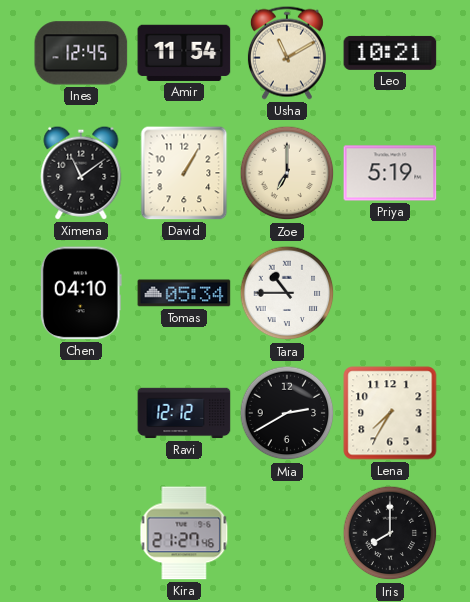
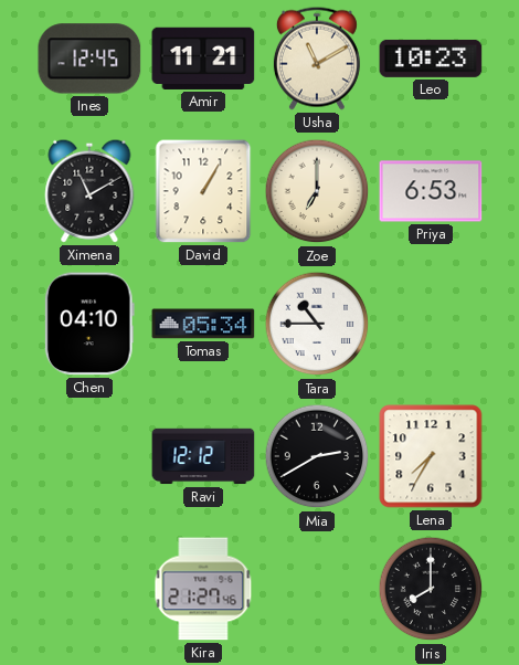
Amir: 11:54 -> 11:21
Leo: 10:21 -> 10:23
Ximena: 11:09 -> 11:10
Priya: 5:19 -> 6:53
